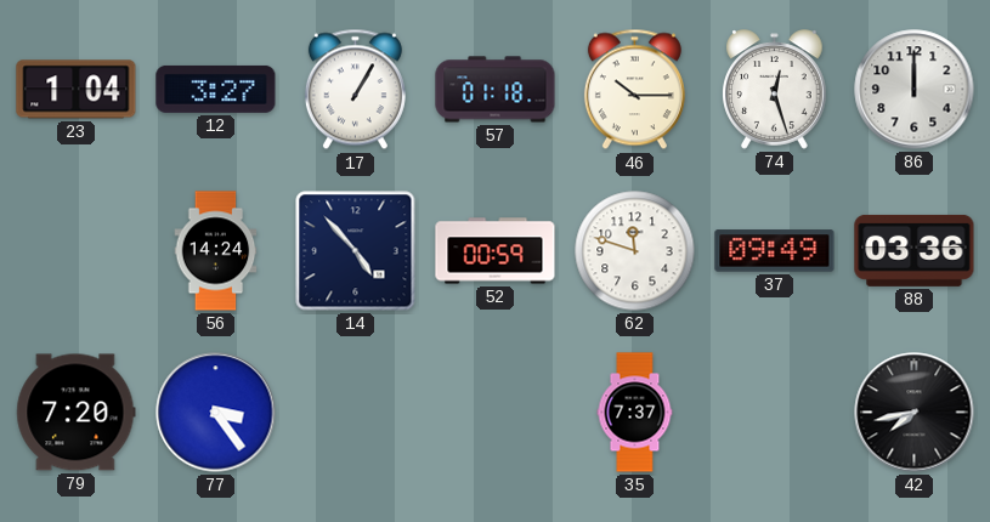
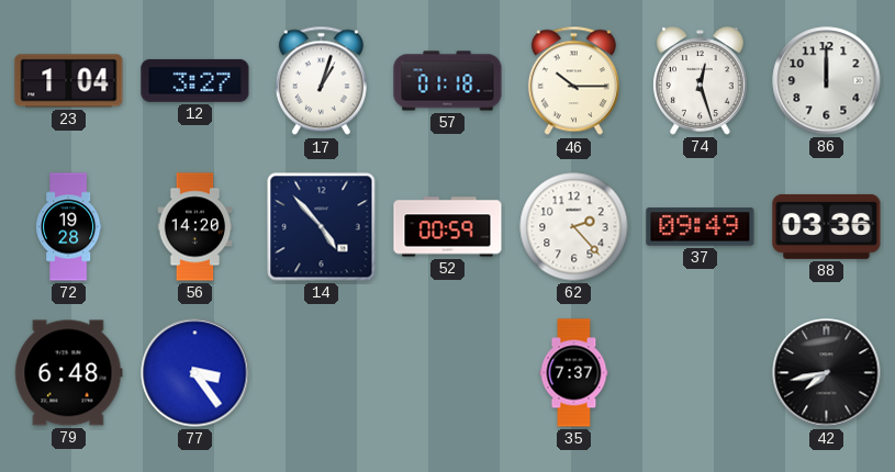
17: 1:05 -> 1:03
72: none -> 19:28
56: 14:24 -> 14:20
62: 11:48 -> 2:23
79: 7:20 -> 6:48
